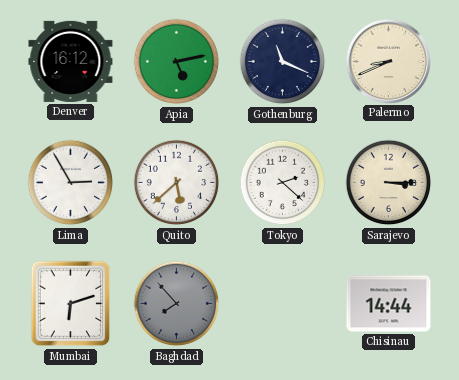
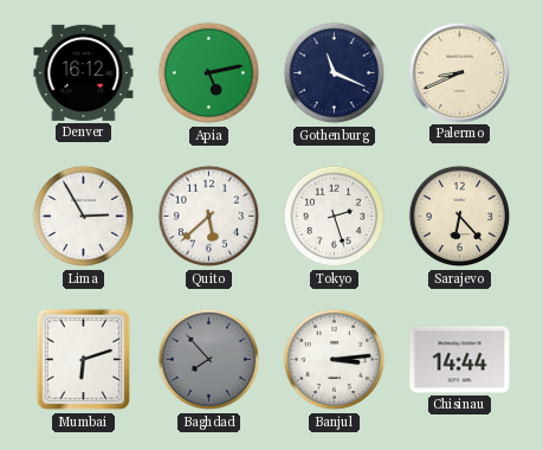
Tokyo: 2:22 -> 2:27
Sarajevo: 3:15 -> 6:23
Banjul: none -> 3:14
